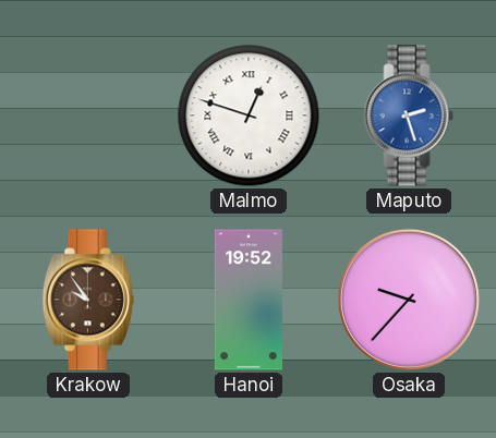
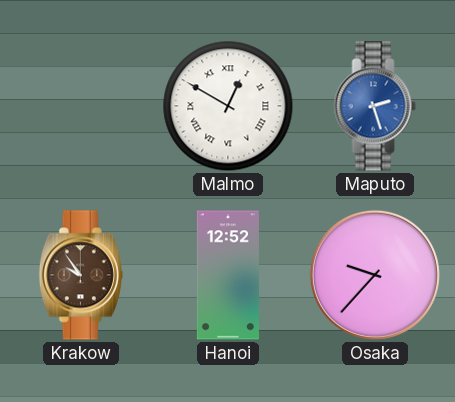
Malmo: 12:48 -> 12:50
Hanoi: 19:52 -> 12:52
